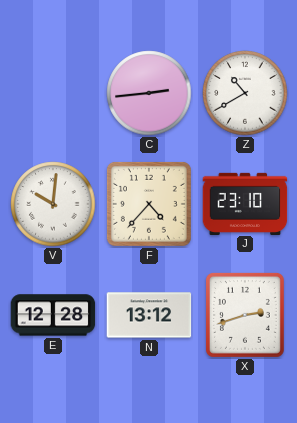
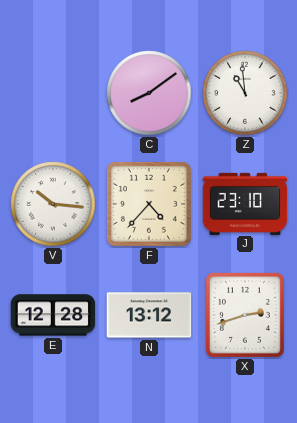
C: 2:44 -> 8:09
Z: 10:40 -> 10:59
V: 10:01 -> 10:16
